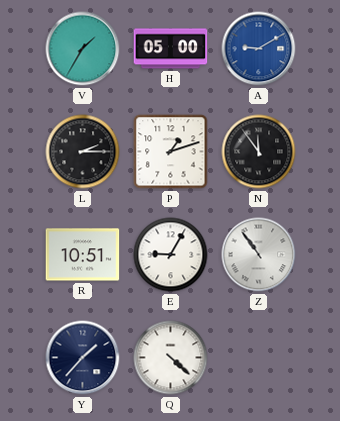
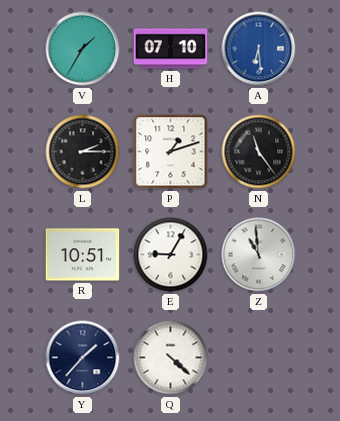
H: 05:00 -> 07:10
A: 9:10 -> 6:29
N: 11:54 -> 11:24
Z: 10:54 -> 10:59
